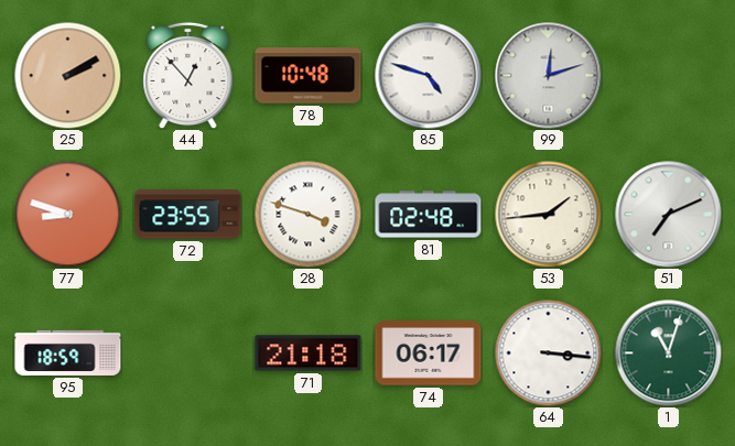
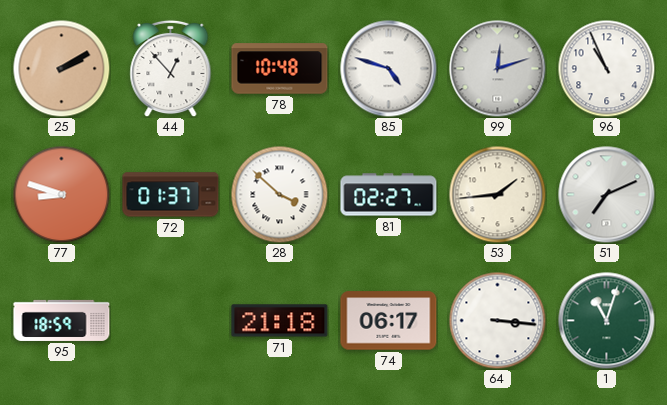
96: none -> 10:56
72: 23:55 -> 01:37
28: 3:48 -> 3:52
81: 02:48 -> 02:27
